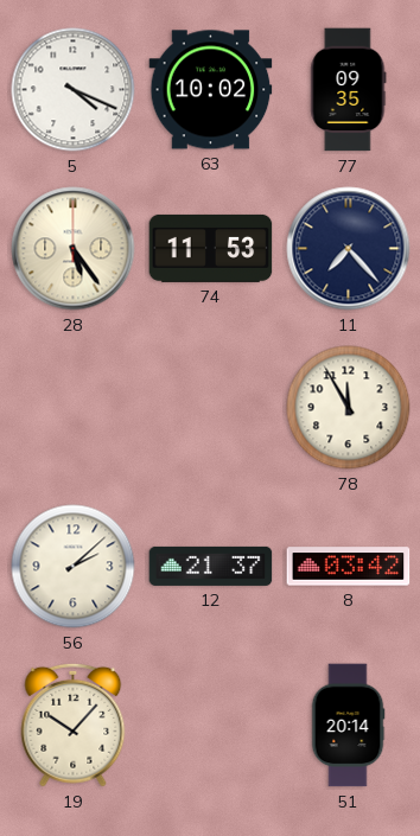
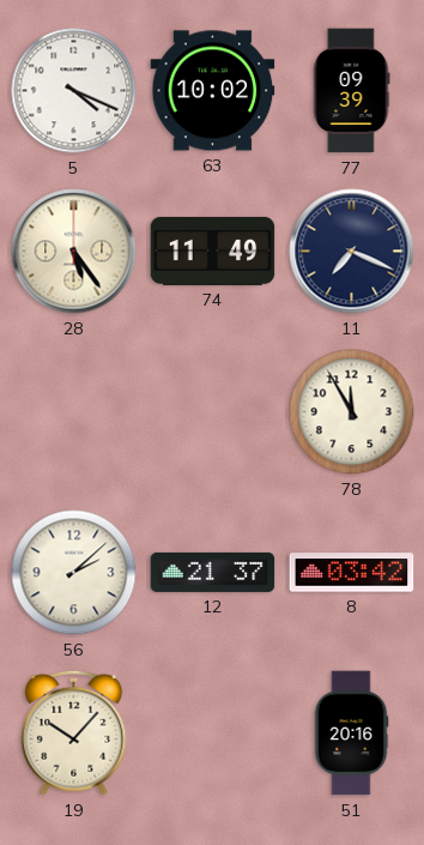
77: 09:35 -> 09:39
74: 11:53 -> 11:49
11: 7:23 -> 7:19
51: 20:14 -> 20:16
